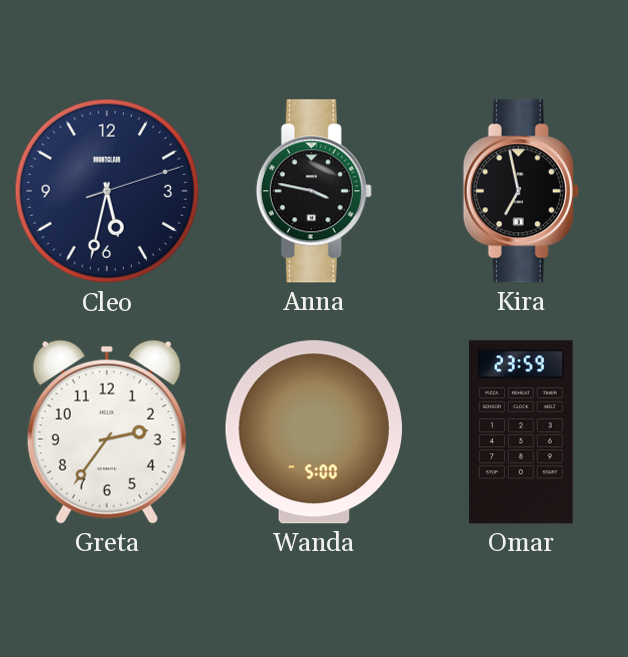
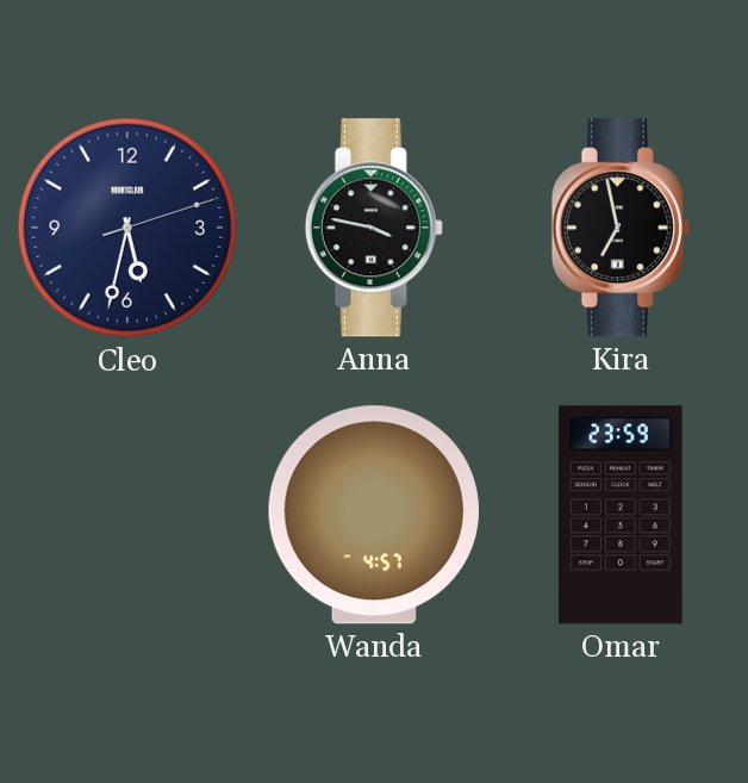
Greta: 2:36 -> none
Wanda: 5:00 -> 4:57
